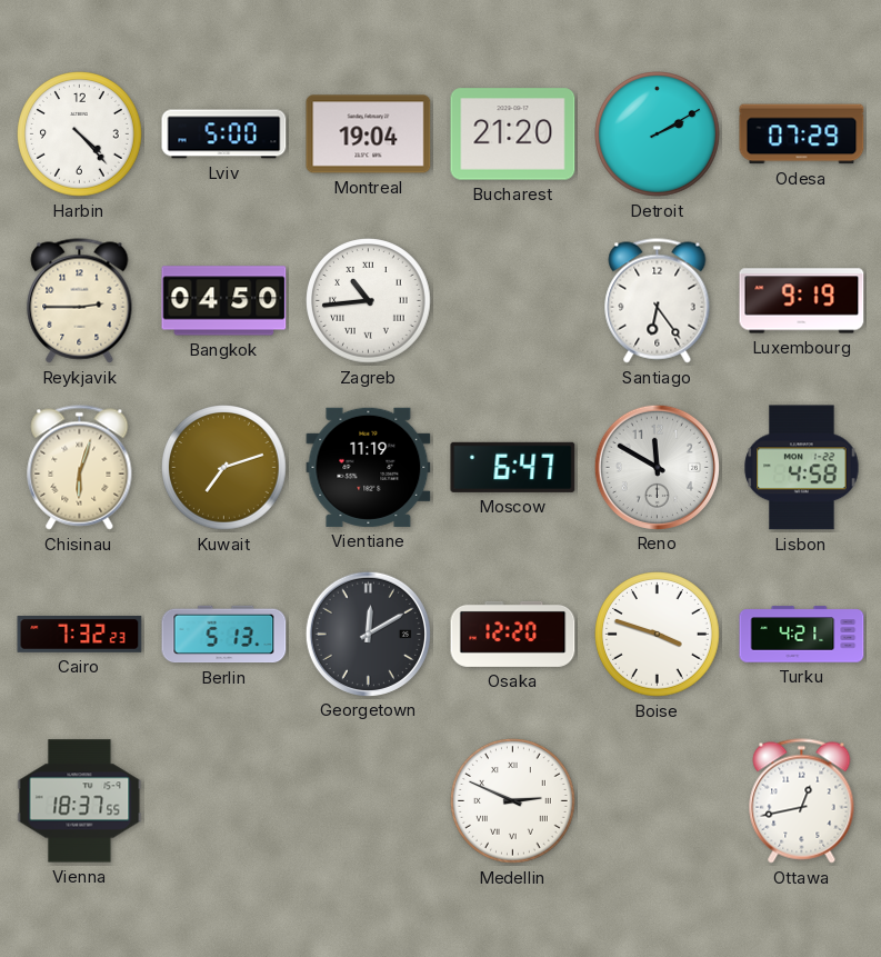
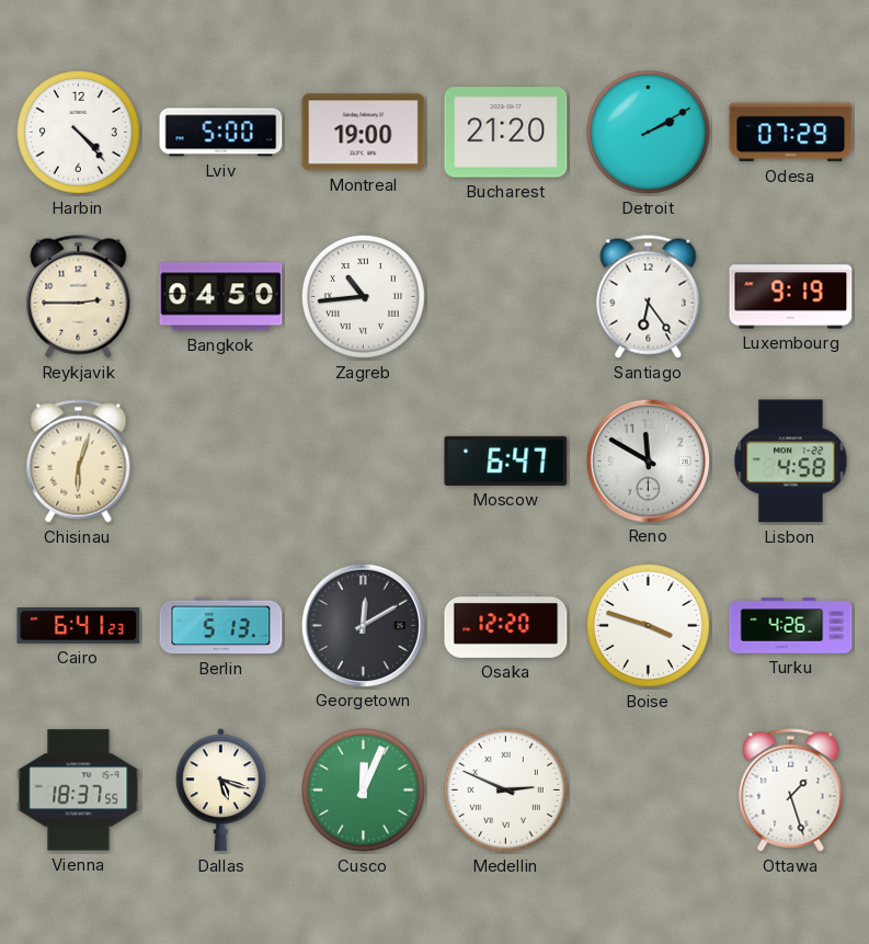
Montreal: 19:04 -> 19:00
Kuwait: 7:12 -> none
Vientiane: 11:19 -> none
Cairo: 7:32 -> 6:41
Turku: 4:21 -> 4:26
Dallas: none -> 5:18
Cusco: none -> 12:04
Ottawa: 12:43 -> 1:27
